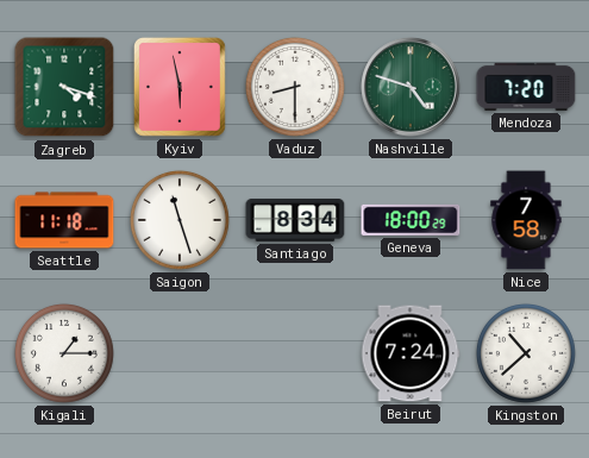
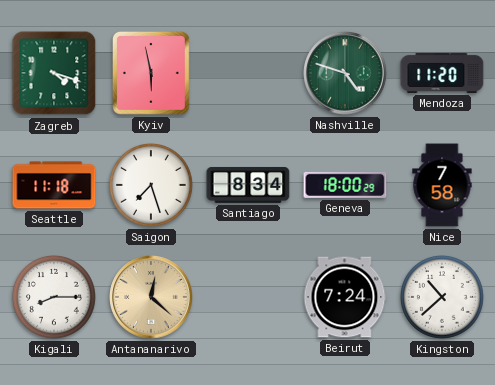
Vaduz: 8:30 -> none
Mendoza: 7:20 -> 11:20
Saigon: 11:27 -> 7:27
Kigali: 1:15 -> 8:15
Antananarivo: none -> 12:22
